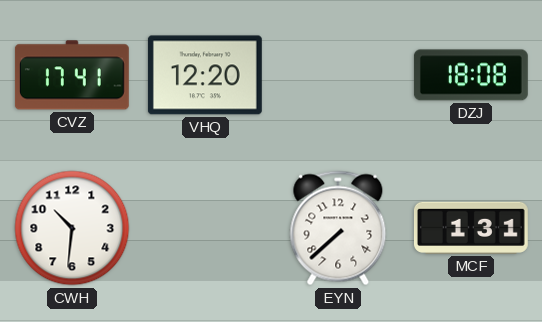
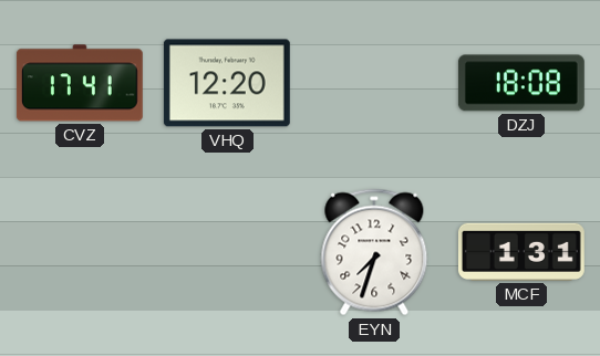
CWH: 10:31 -> none
EYN: 7:38 -> 7:33
